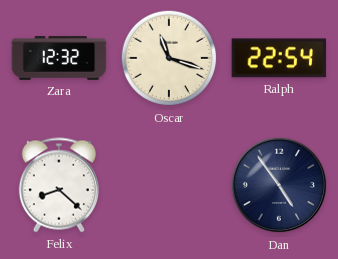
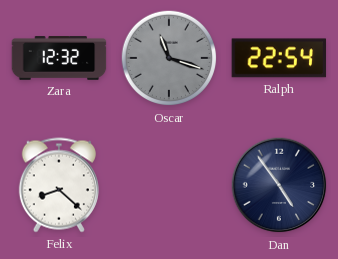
Oscar dial: cream -> grey
